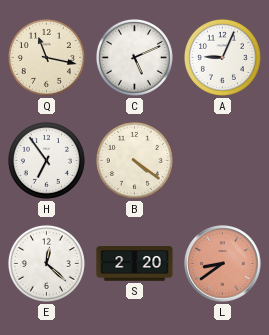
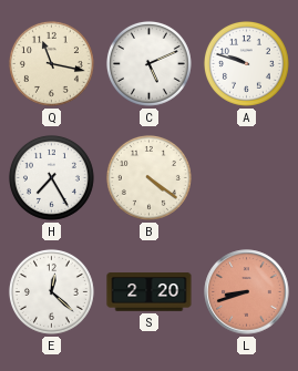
A: 9:04 -> 9:48
H: 6:54 -> 7:25
L: 8:39 -> 8:42
